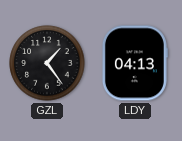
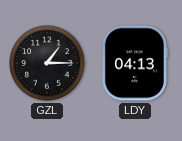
GZL: 1:24 -> 1:15
